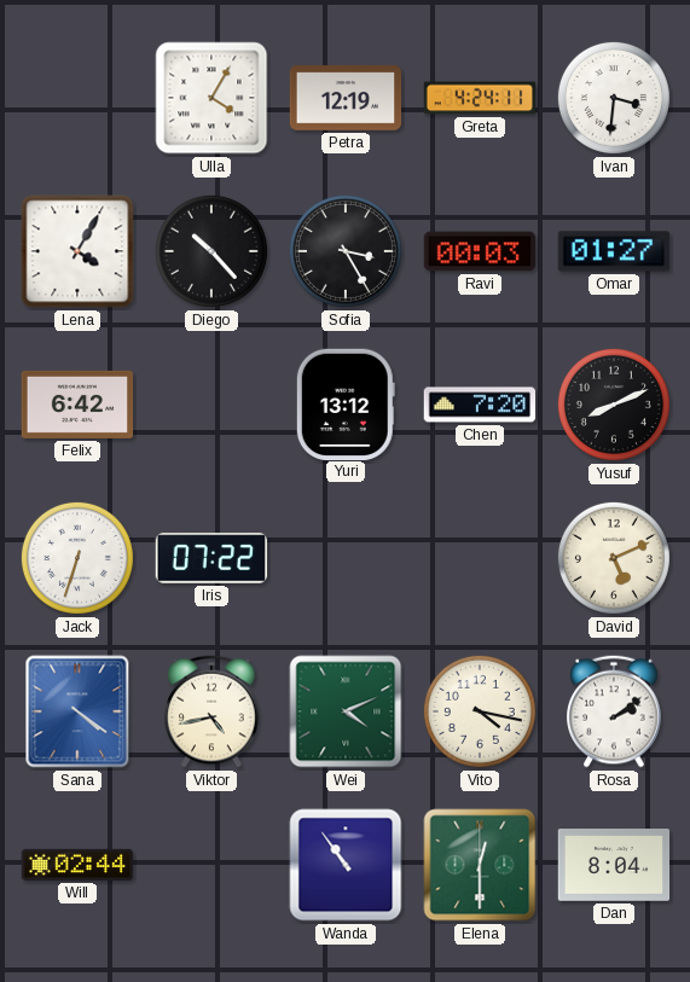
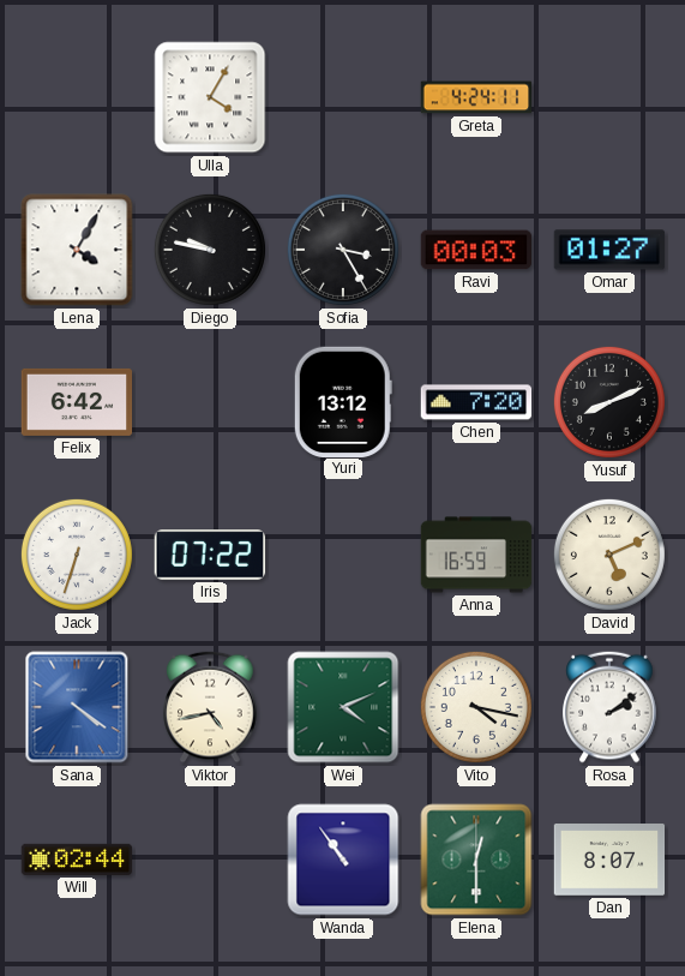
Petra: 12:19 -> none
Ivan: 3:31 -> none
Diego: 10:23 -> 9:47
Anna: none -> 16:59
Dan: 8:04 -> 8:07
